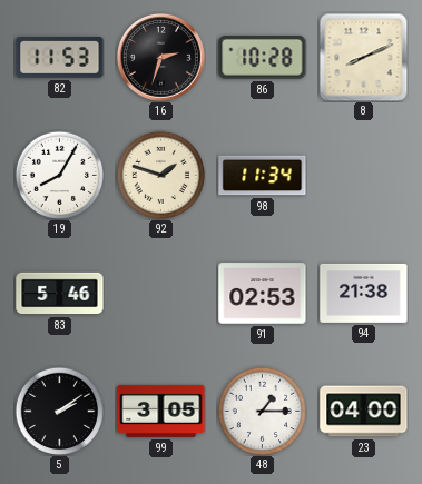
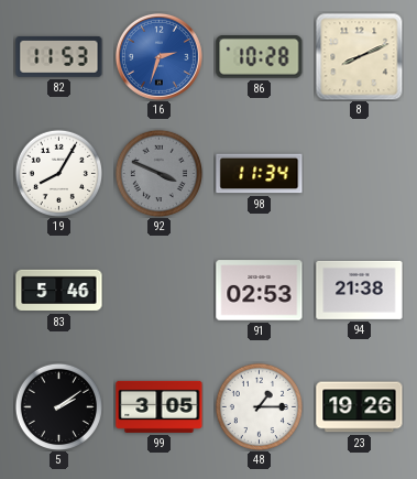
16 dial: black -> blue
92: 1:48 -> 3:49
92 dial: cream -> grey
23: 04:00 -> 19:26
